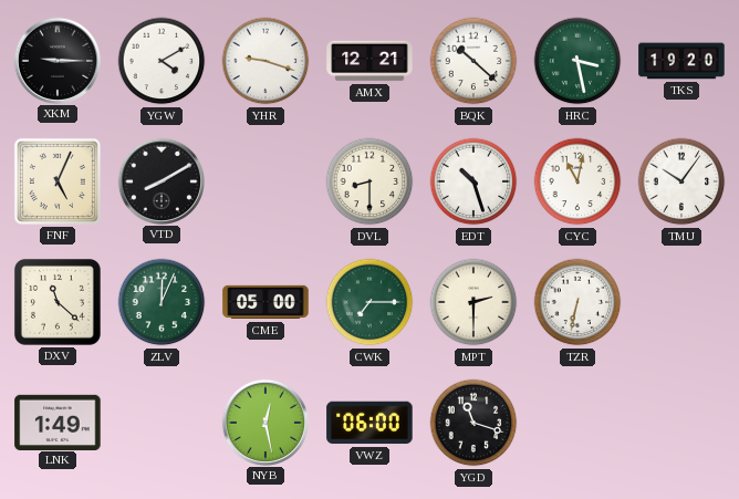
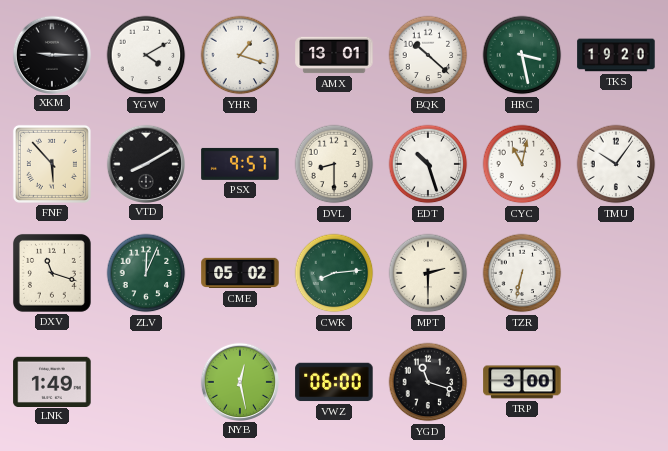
YHR: 9:18 -> 1:18
AMX: 12:21 -> 13:01
FNF: 5:04 -> 5:53
PSX: none -> 9:57
DXV: 11:22 -> 11:18
CME: 05:00 -> 05:02
CWK: 7:15 -> 8:14
TRP: none -> 3:00
